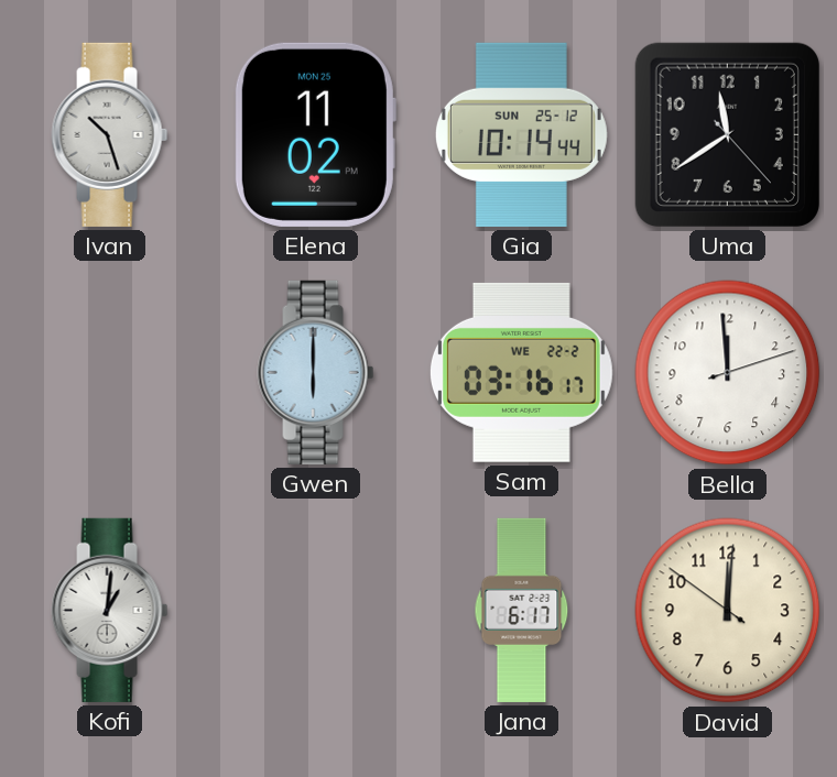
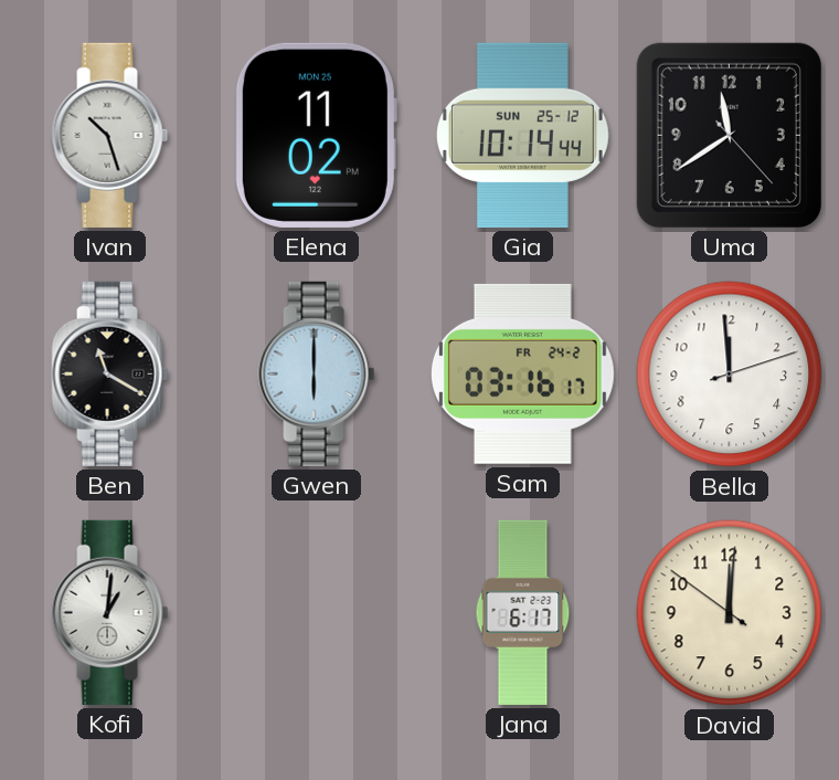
Ben: none -> 11:20
Sam date: WE 22-2 -> FR 24-2
